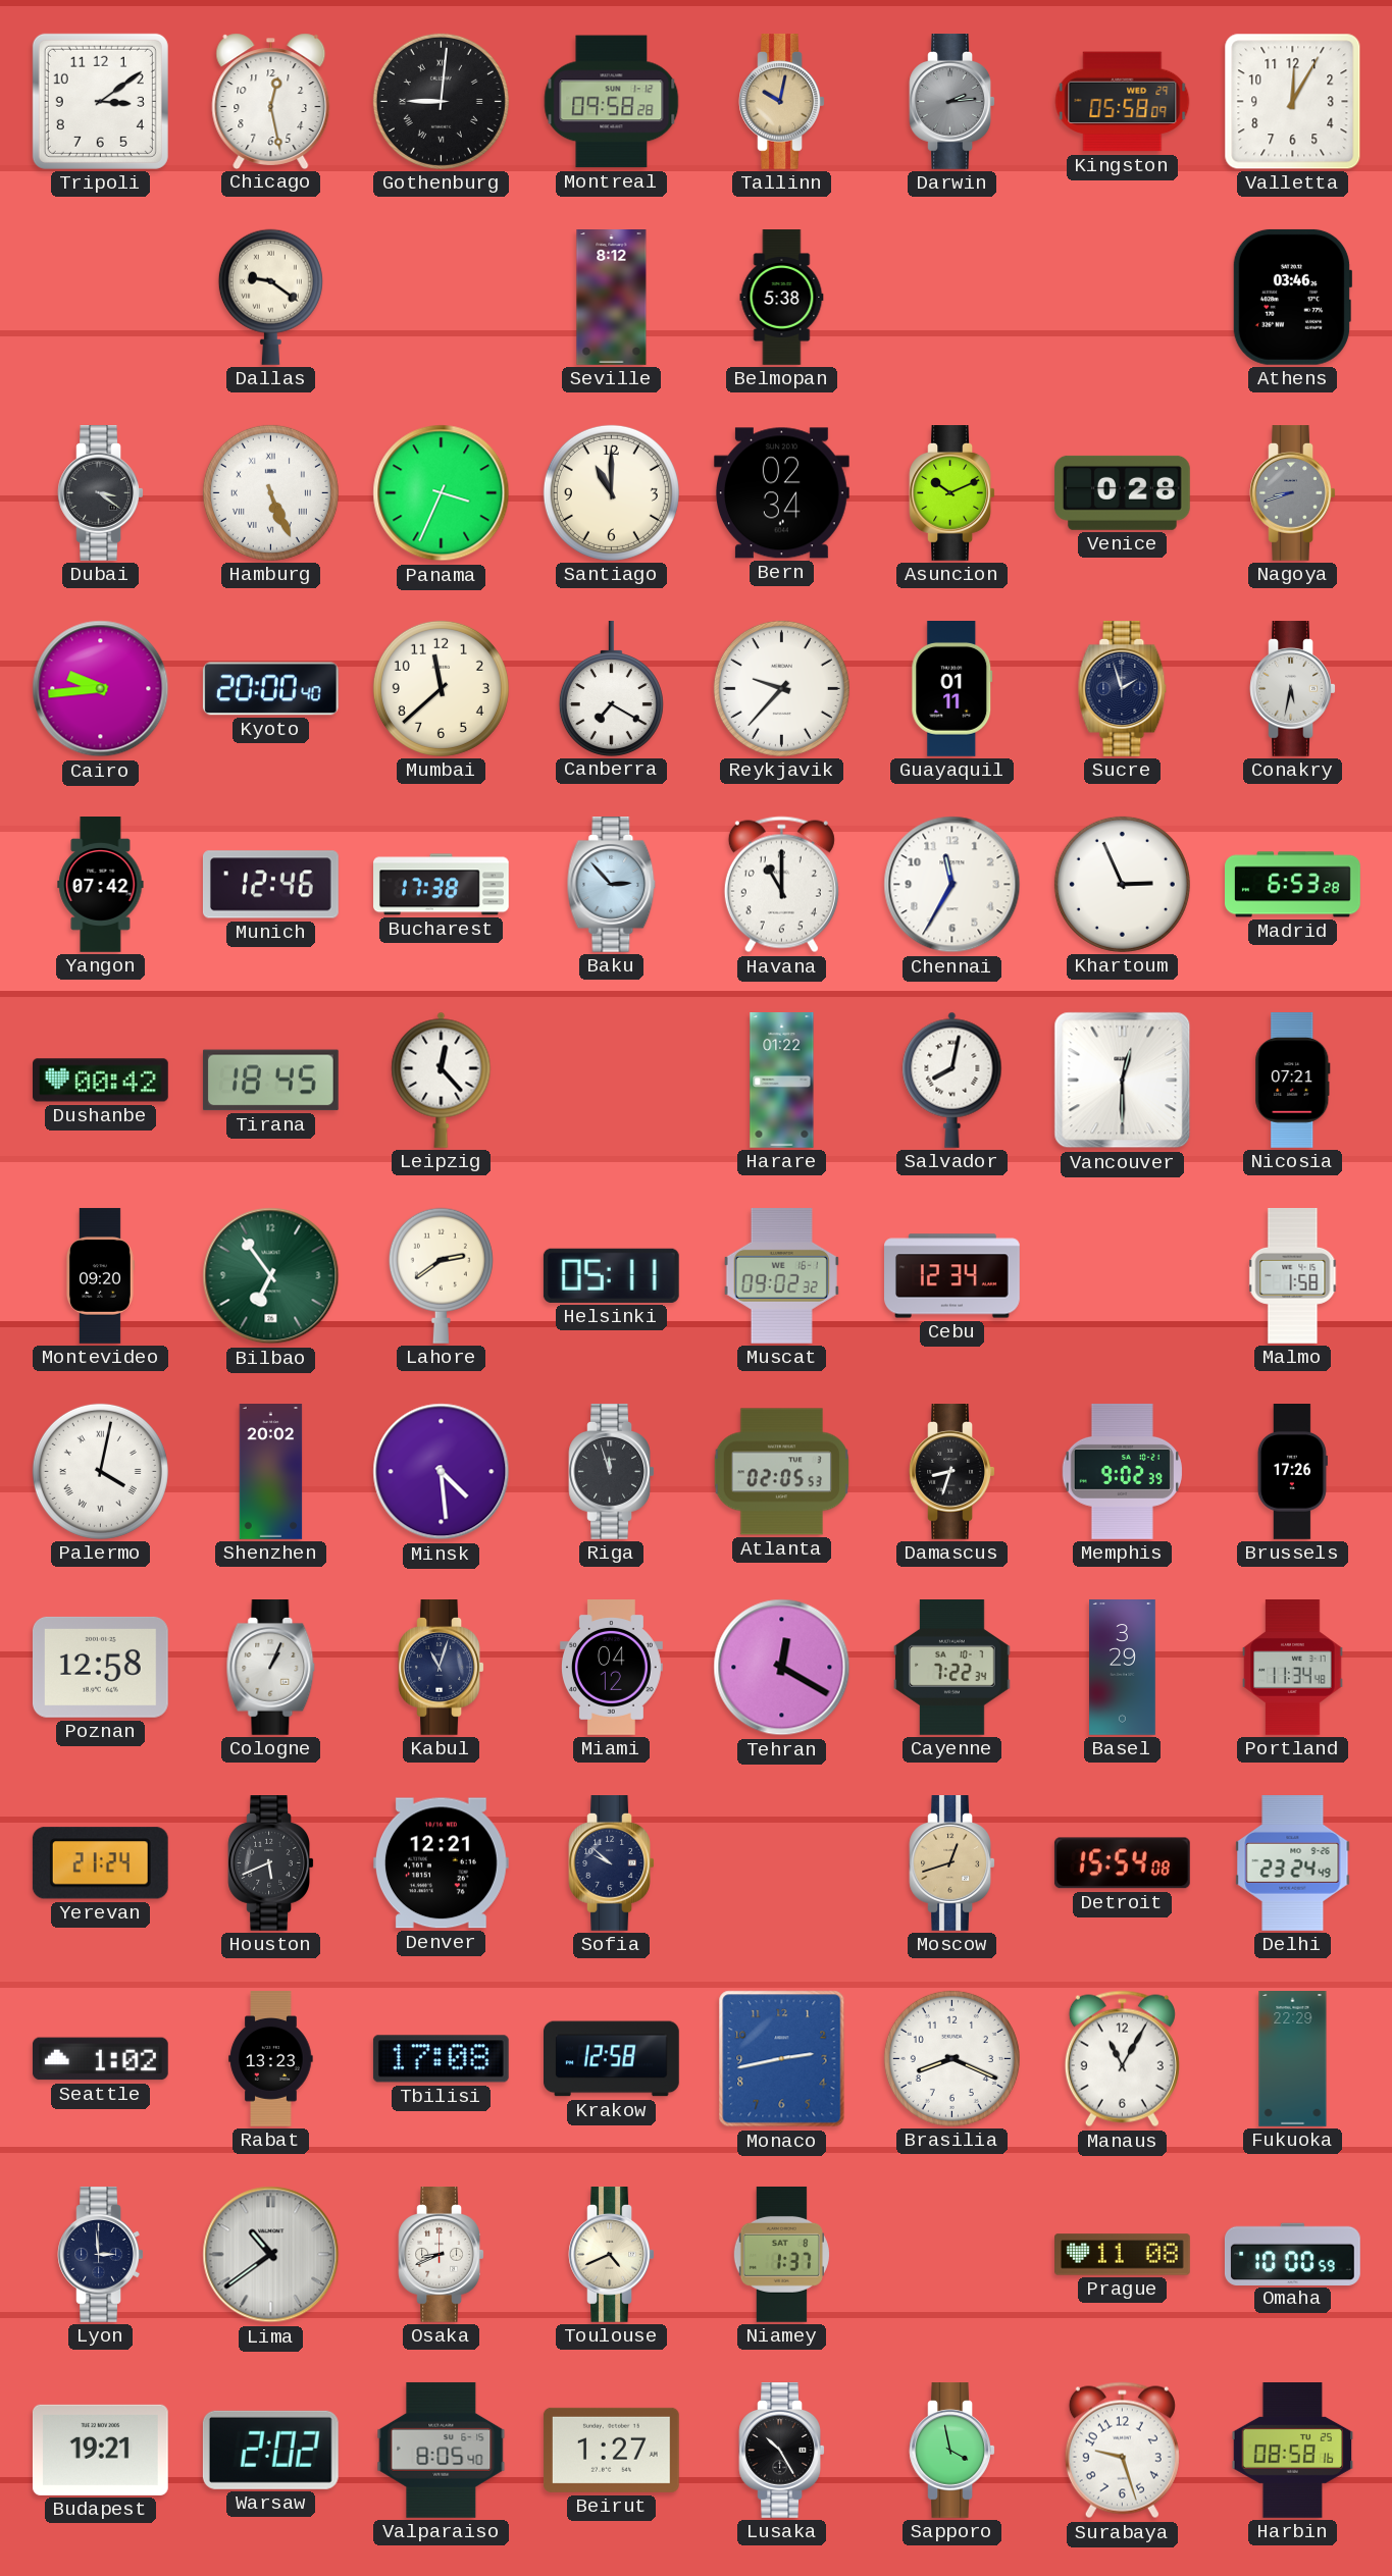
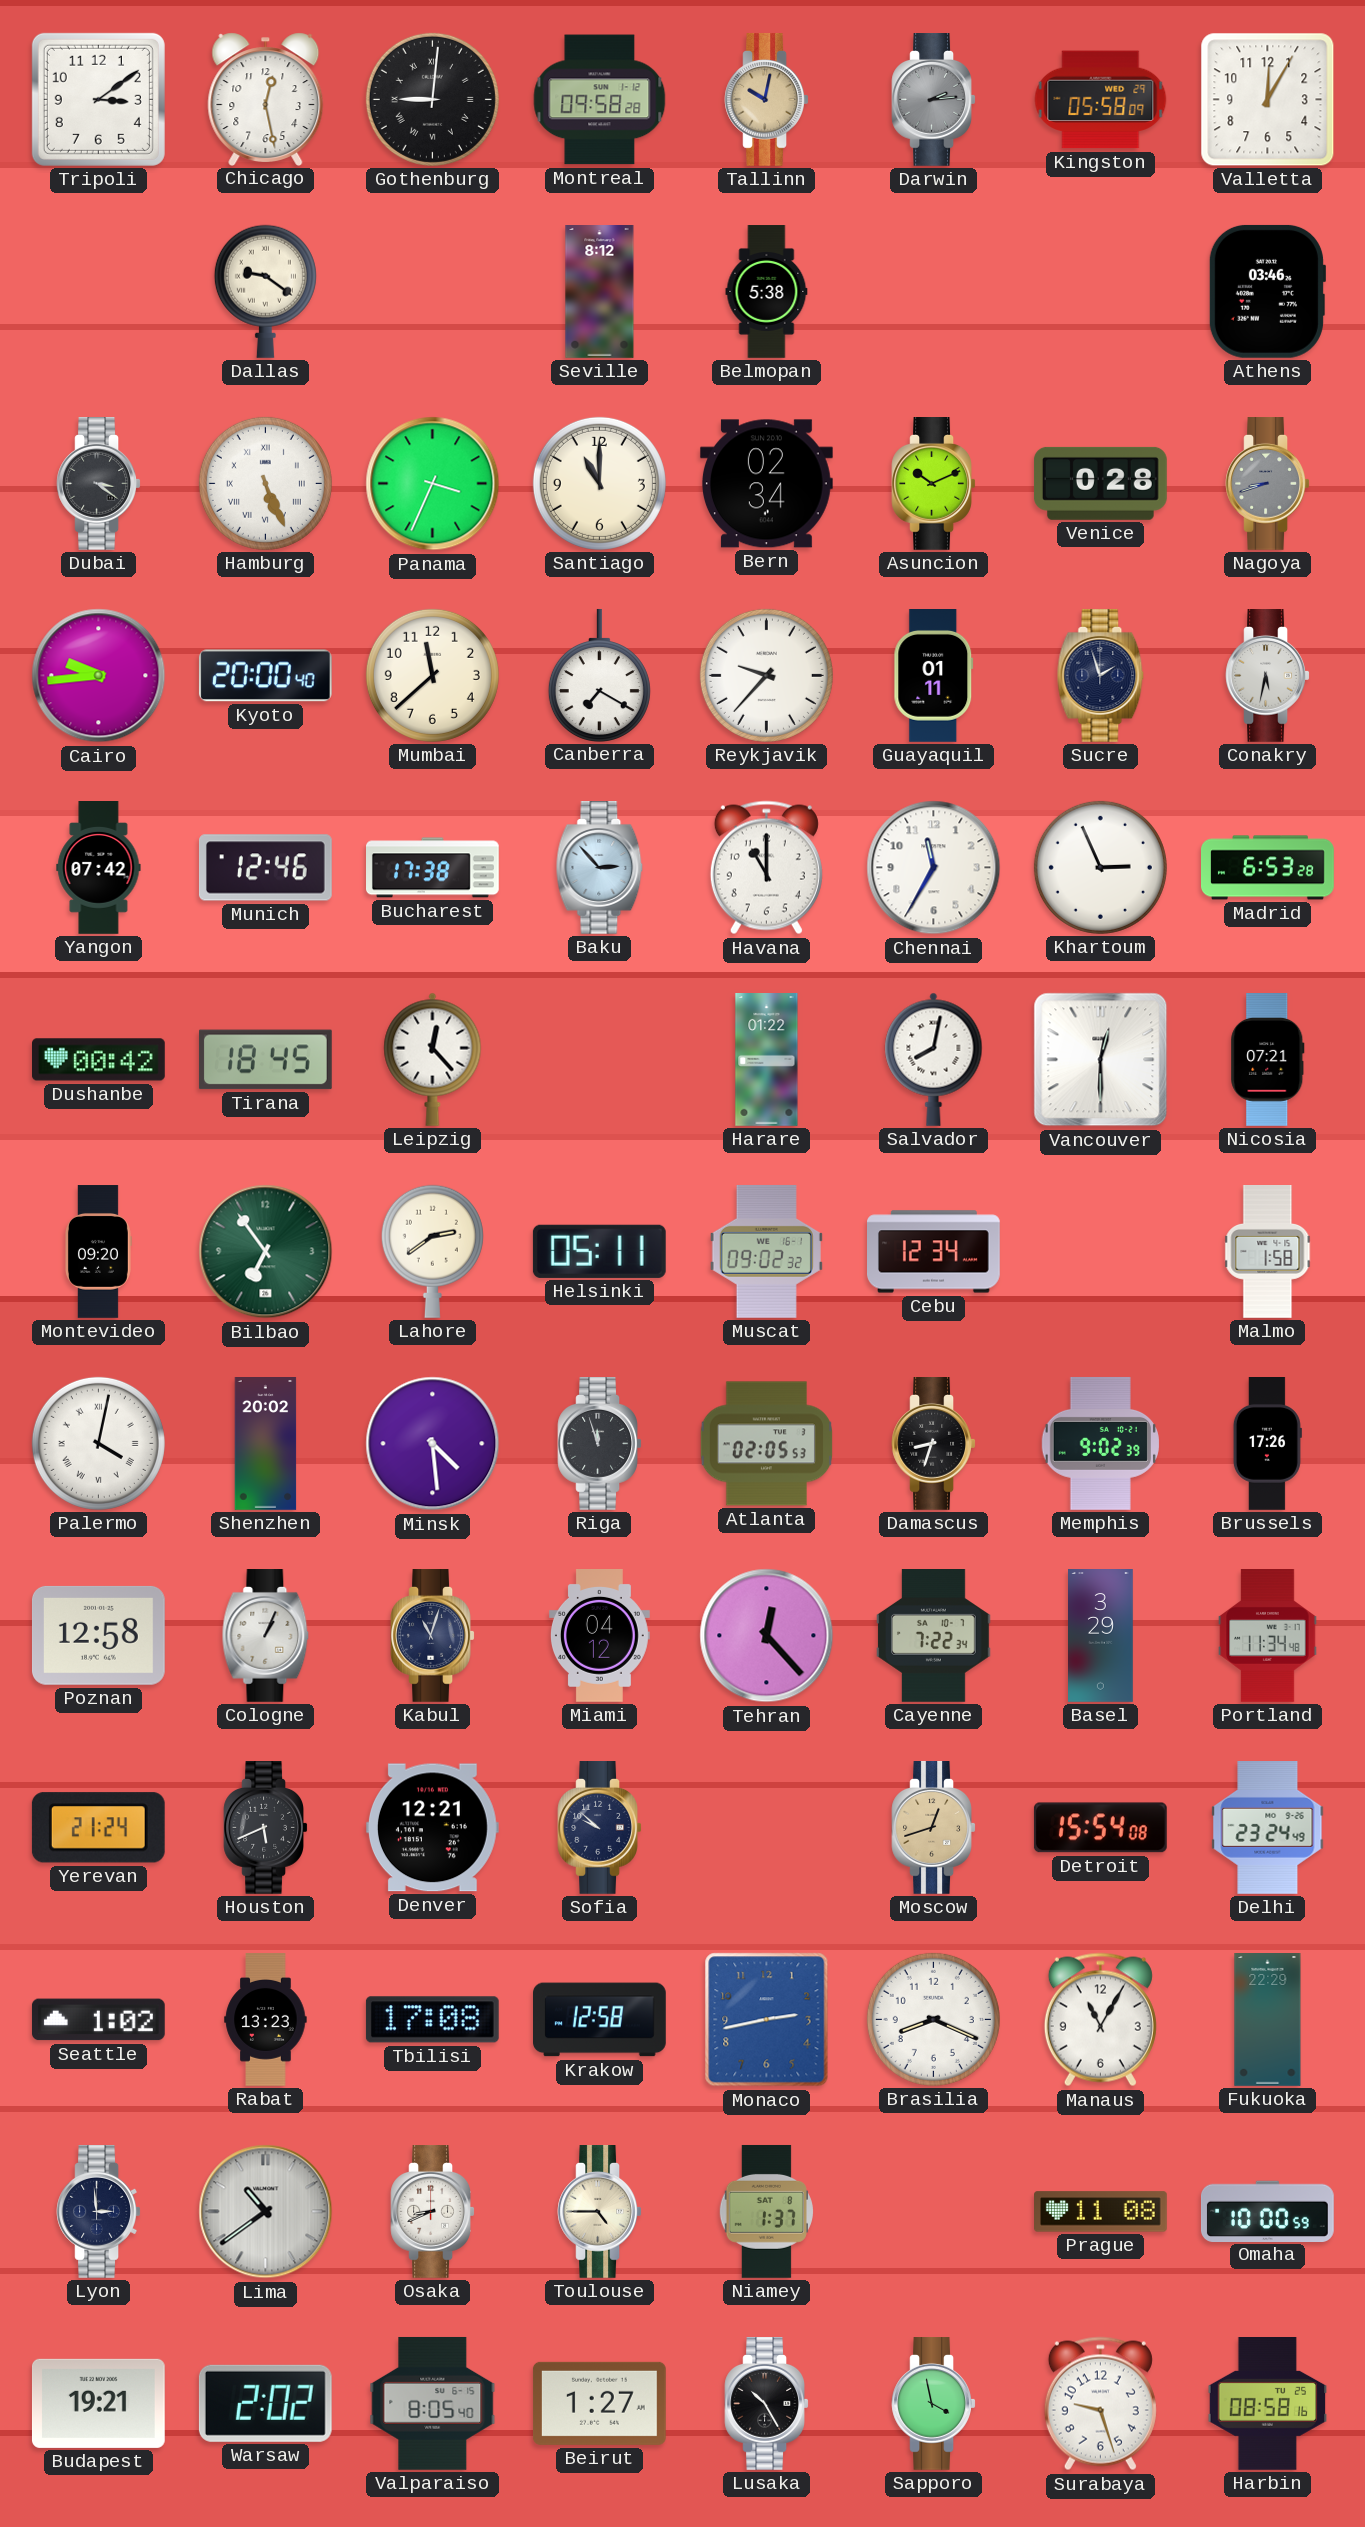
Tehran: 12:20 -> 12:23
Toulouse: 4:41 -> 4:45
